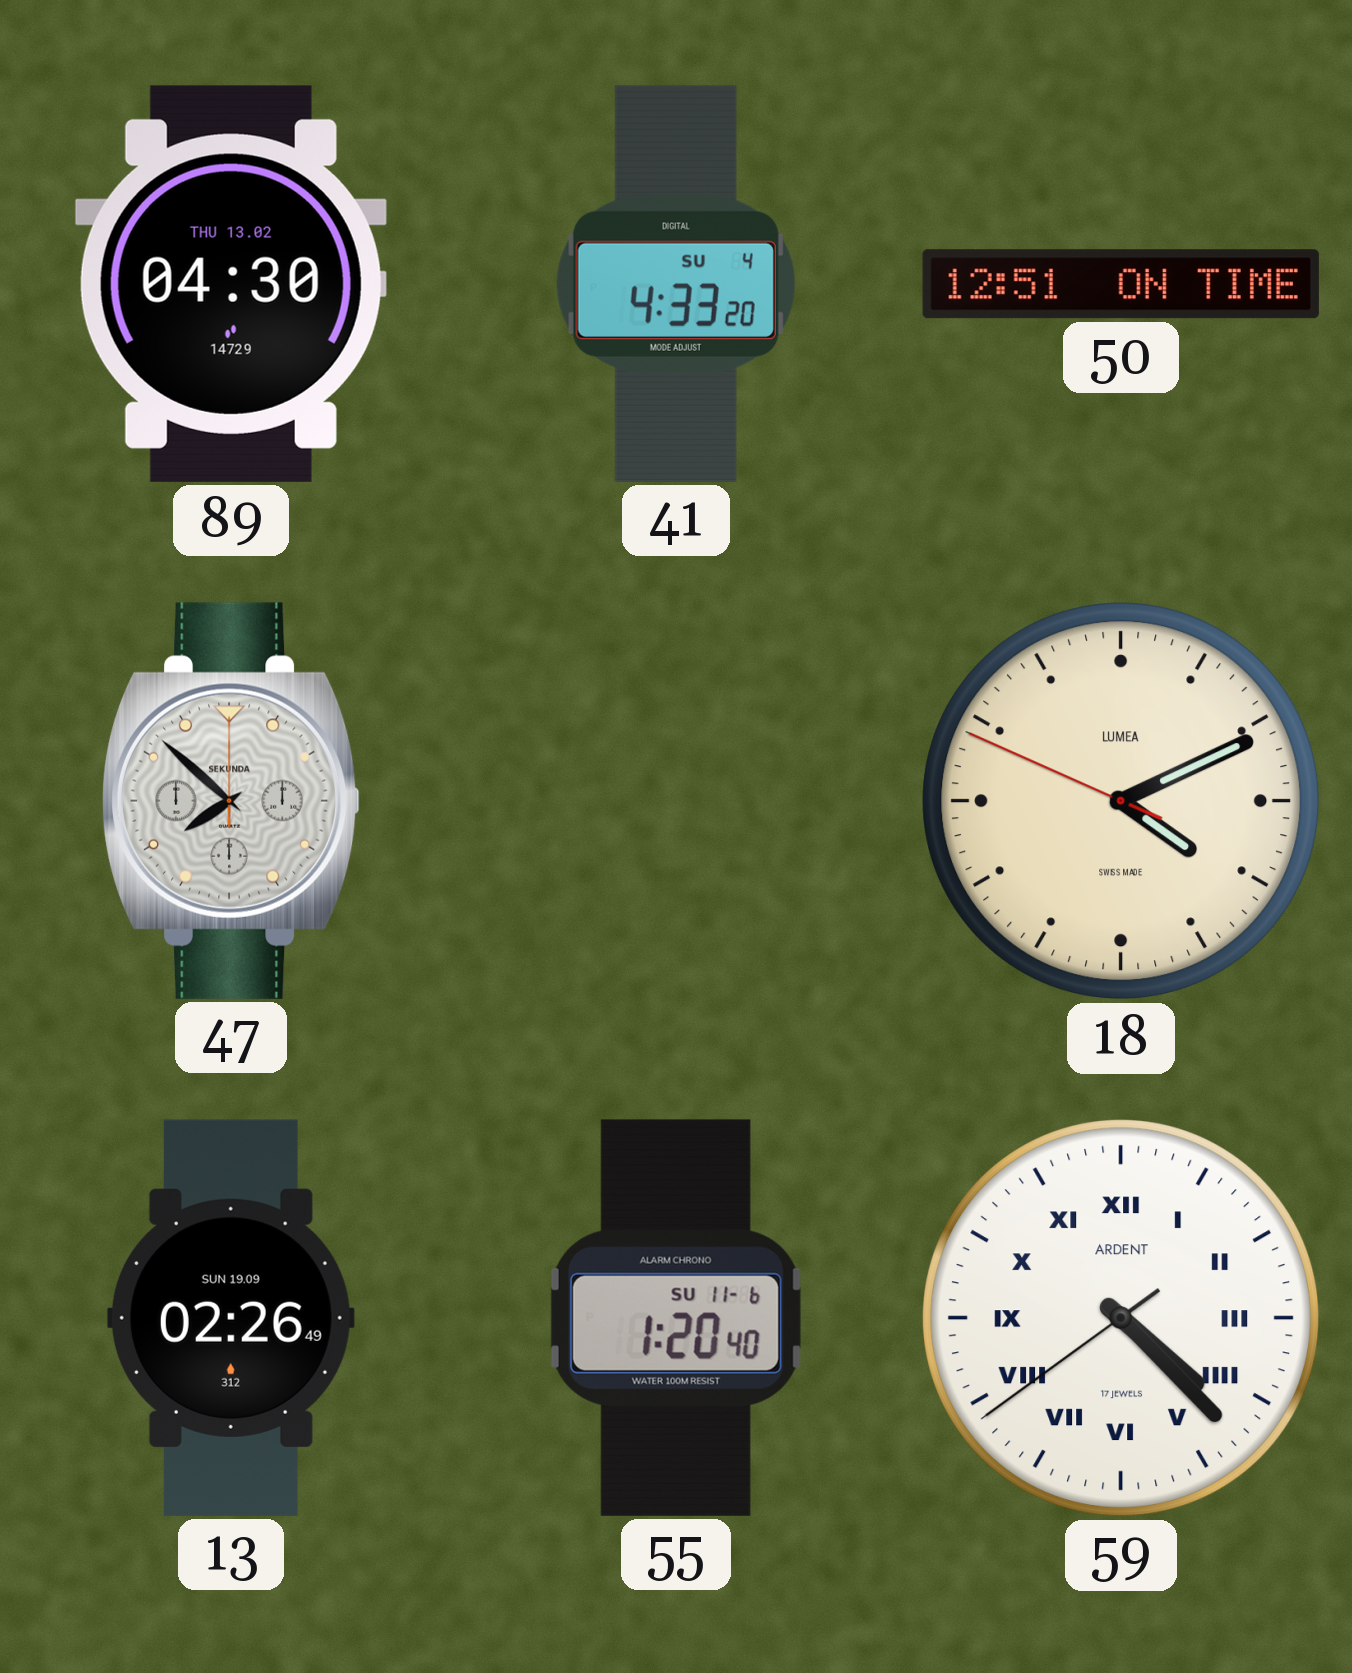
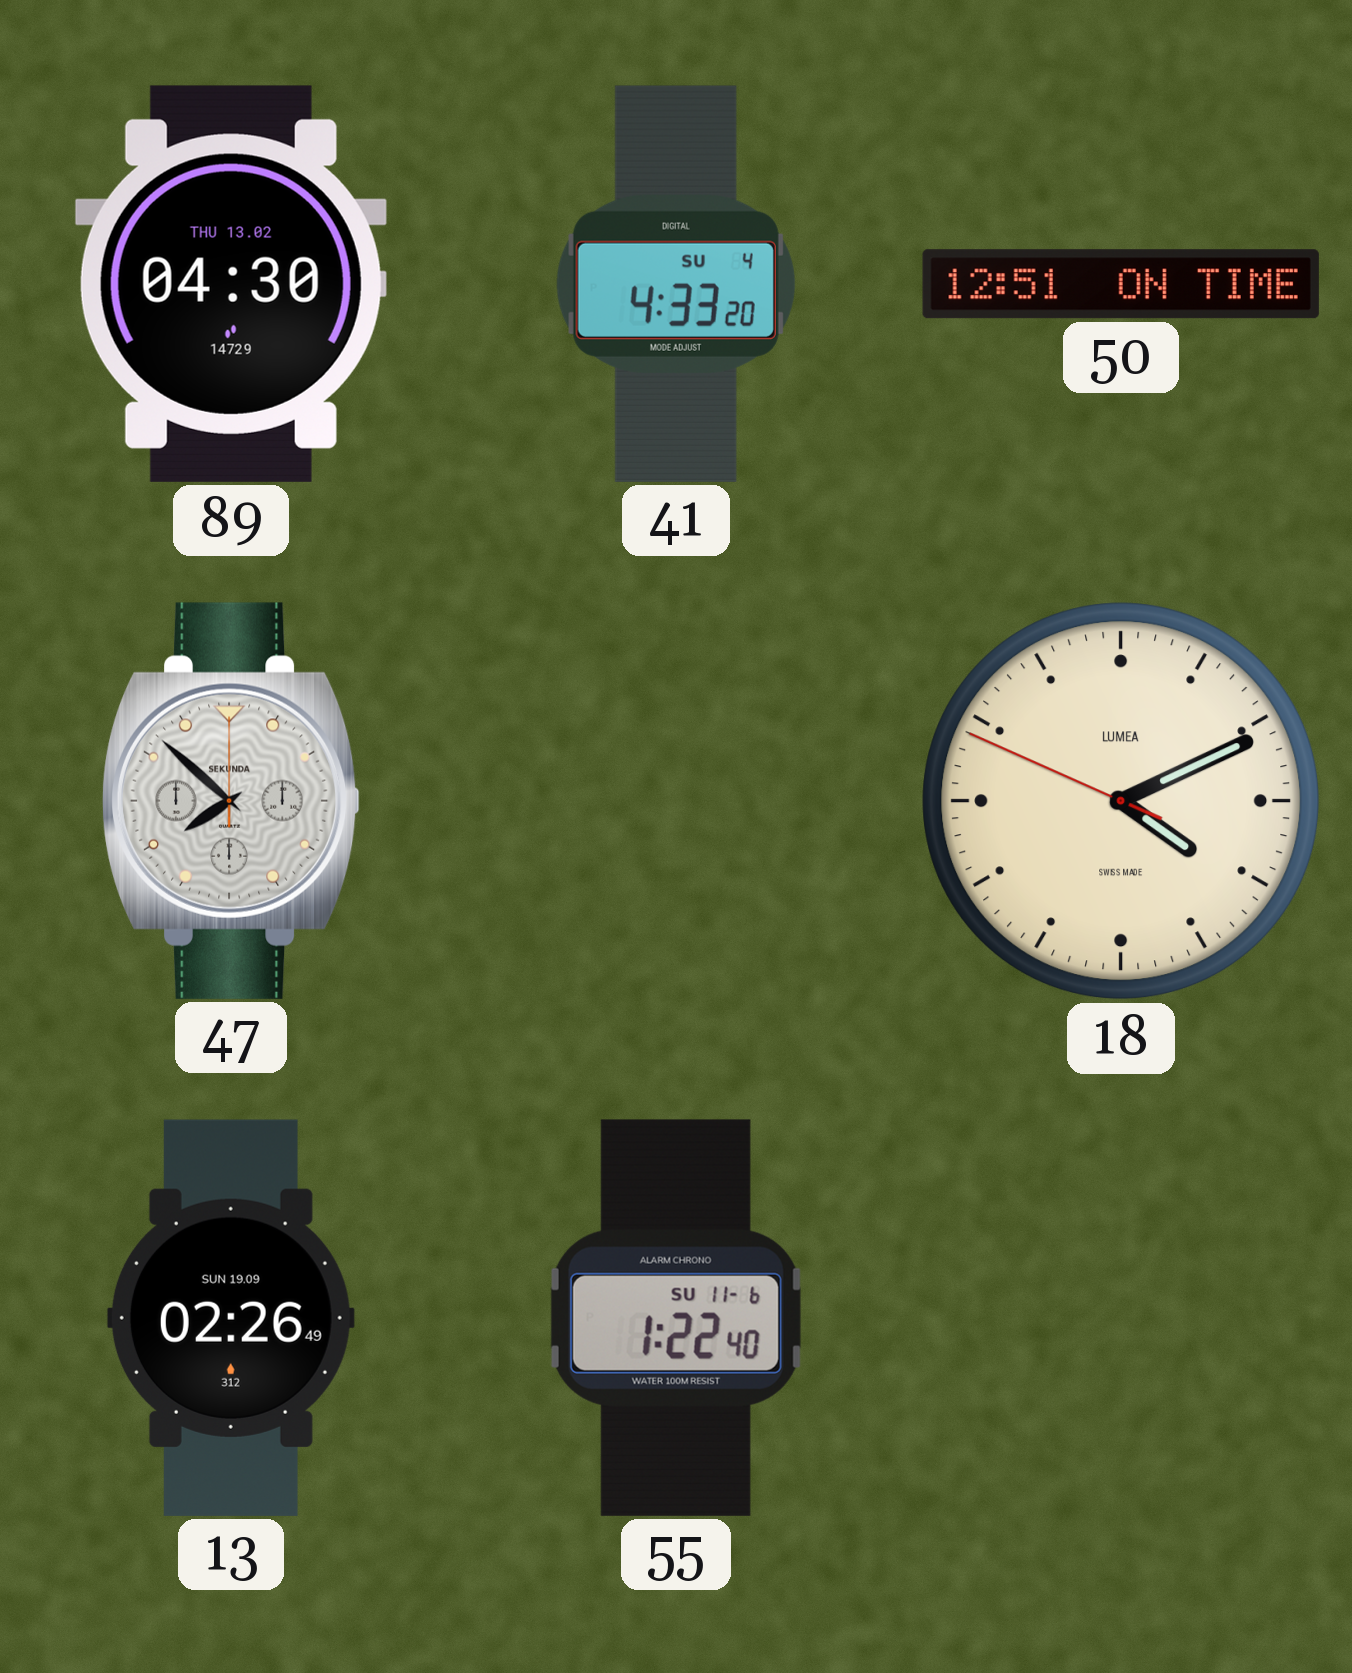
55: 1:20 -> 1:22
59: 4:22 -> none
